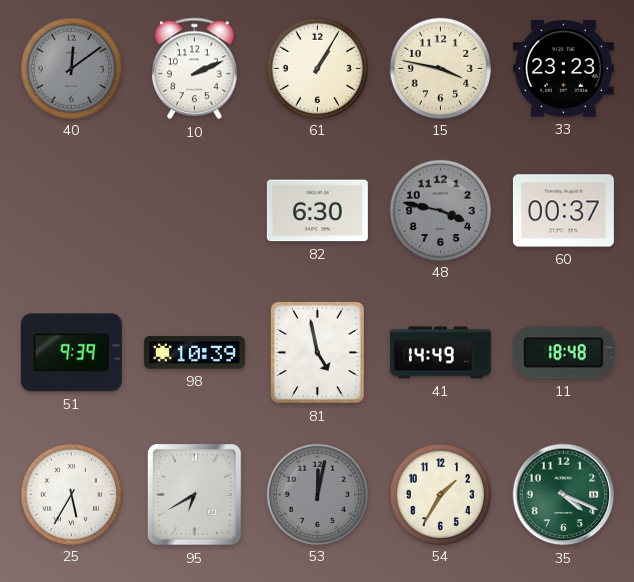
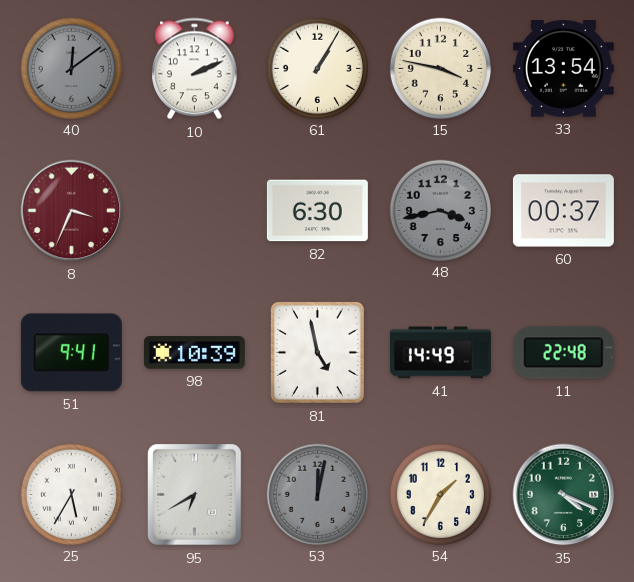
33: 23:23 -> 13:54
8: none -> 3:34
48: 3:47 -> 3:43
51: 9:39 -> 9:41
11: 18:48 -> 22:48
